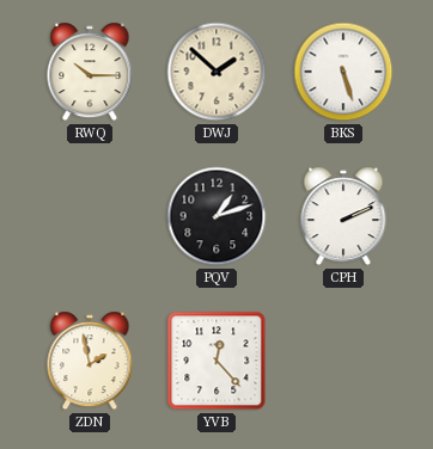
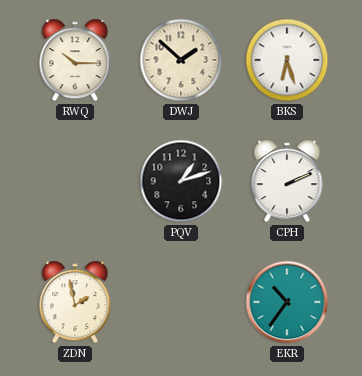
BKS: 5:27 -> 6:27
YVB: 12:23 -> none
EKR: none -> 10:36
